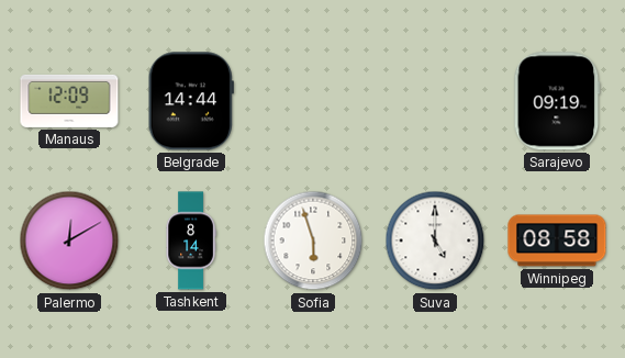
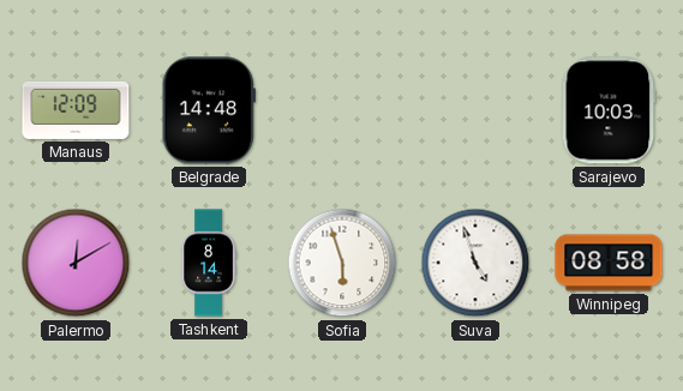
Belgrade: 14:44 -> 14:48
Sarajevo: 09:19 -> 10:03
Suva: 5:00 -> 4:57
